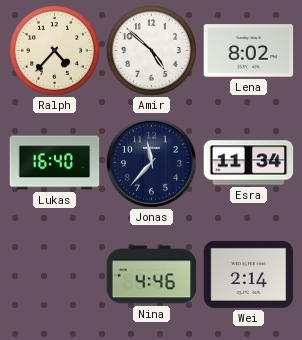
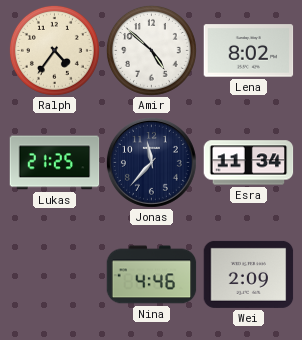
Ralph: 4:37 -> 4:36
Lukas: 16:40 -> 21:25
Wei: 2:14 -> 2:09
